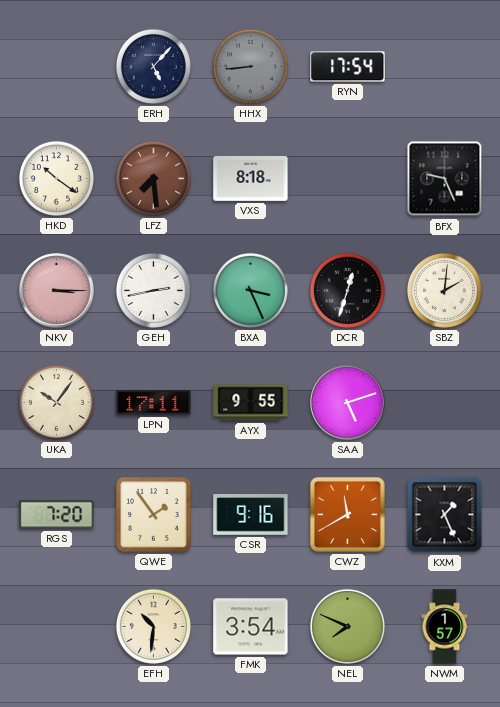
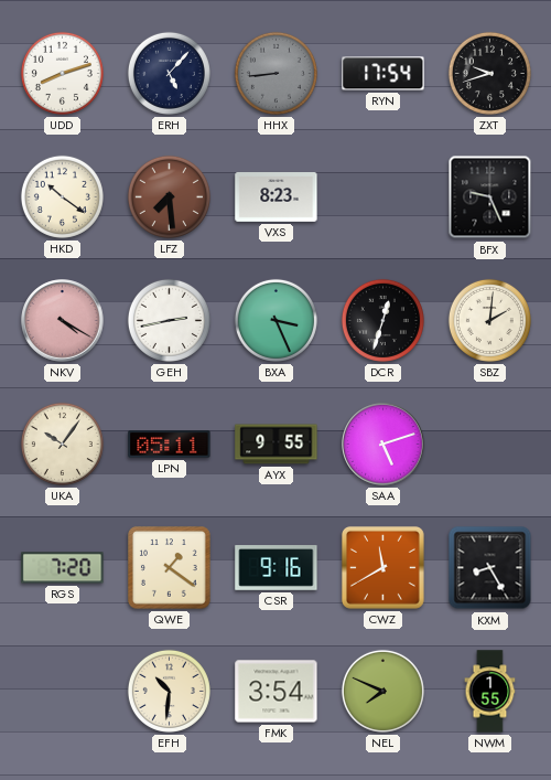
UDD: none -> 8:12
ZXT: none -> 9:42
VXS: 8:18 -> 8:23
NKV: 3:15 -> 4:20
LPN: 17:11 -> 05:11
QWE: 1:54 -> 1:21
KXM: 1:26 -> 8:25
NWM: 1:57 -> 1:55
